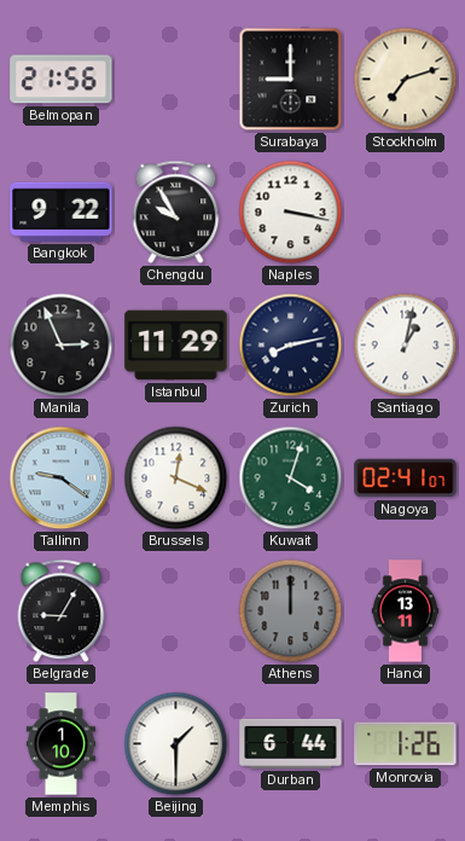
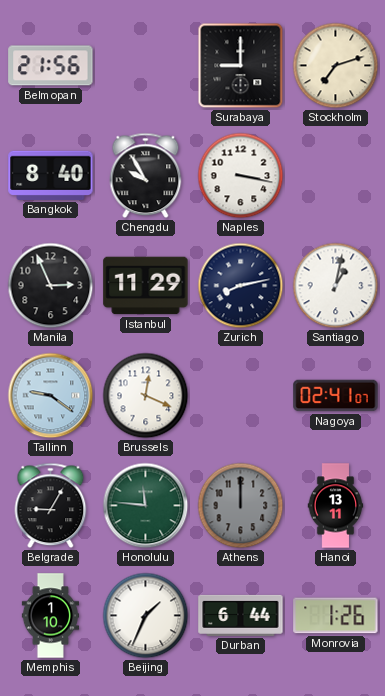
Bangkok: 9:22 -> 8:40
Kuwait: 4:03 -> none
Honolulu: none -> 11:46
Beijing: 1:30 -> 1:34
